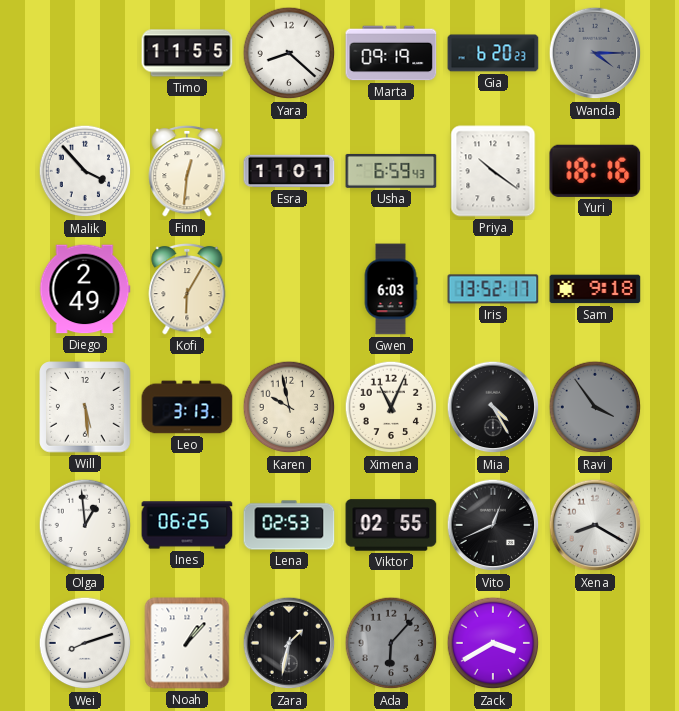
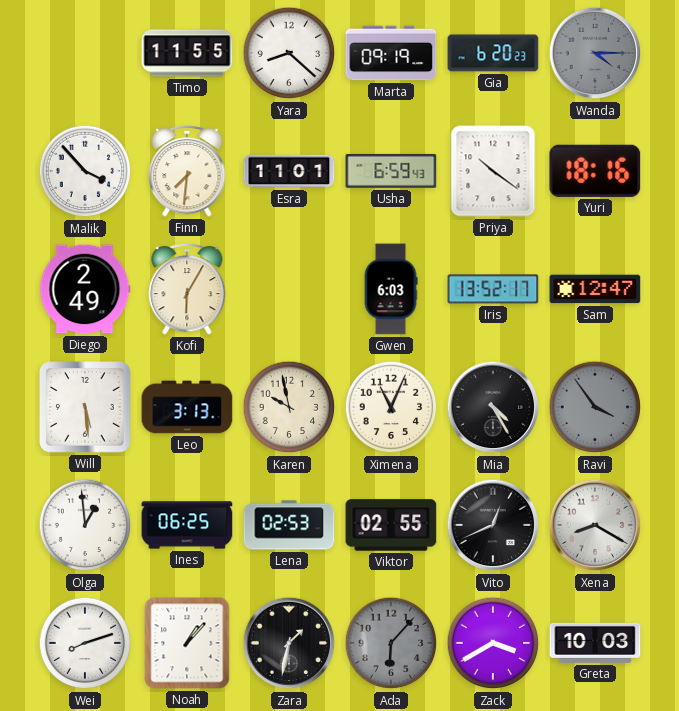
Finn: 12:31 -> 7:31
Sam: 9:18 -> 12:47
Greta: none -> 10:03
